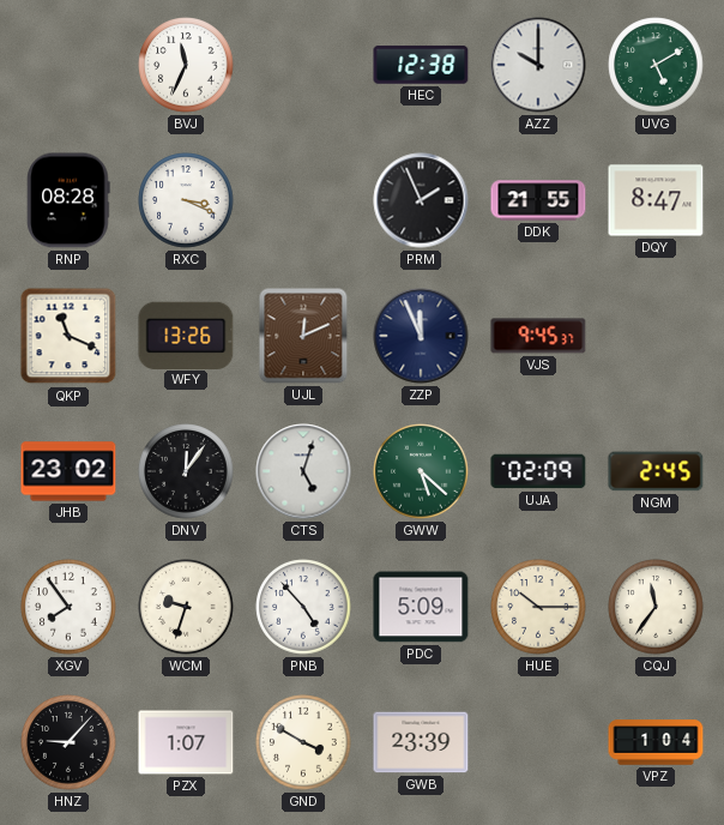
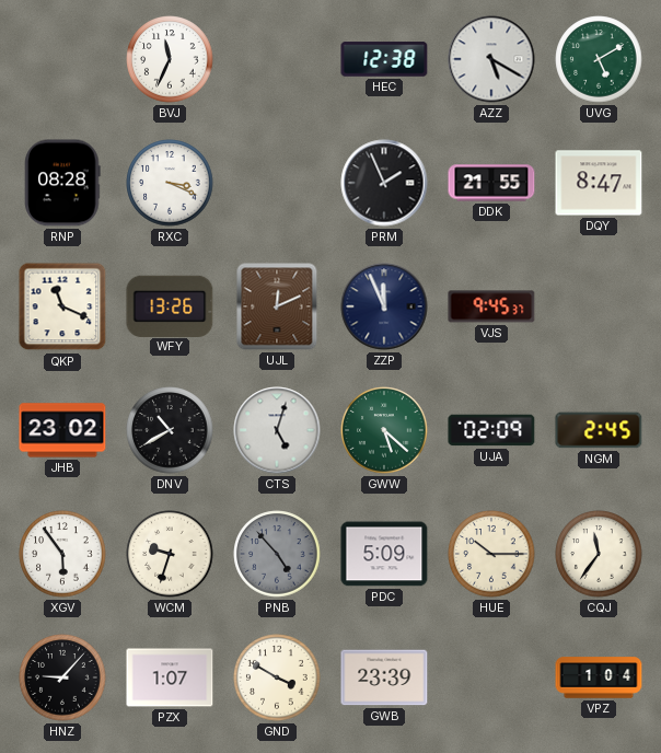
AZZ: 10:00 -> 5:20
DNV: 12:06 -> 10:40
XGV: 7:54 -> 5:54
PNB dial: white -> grey
